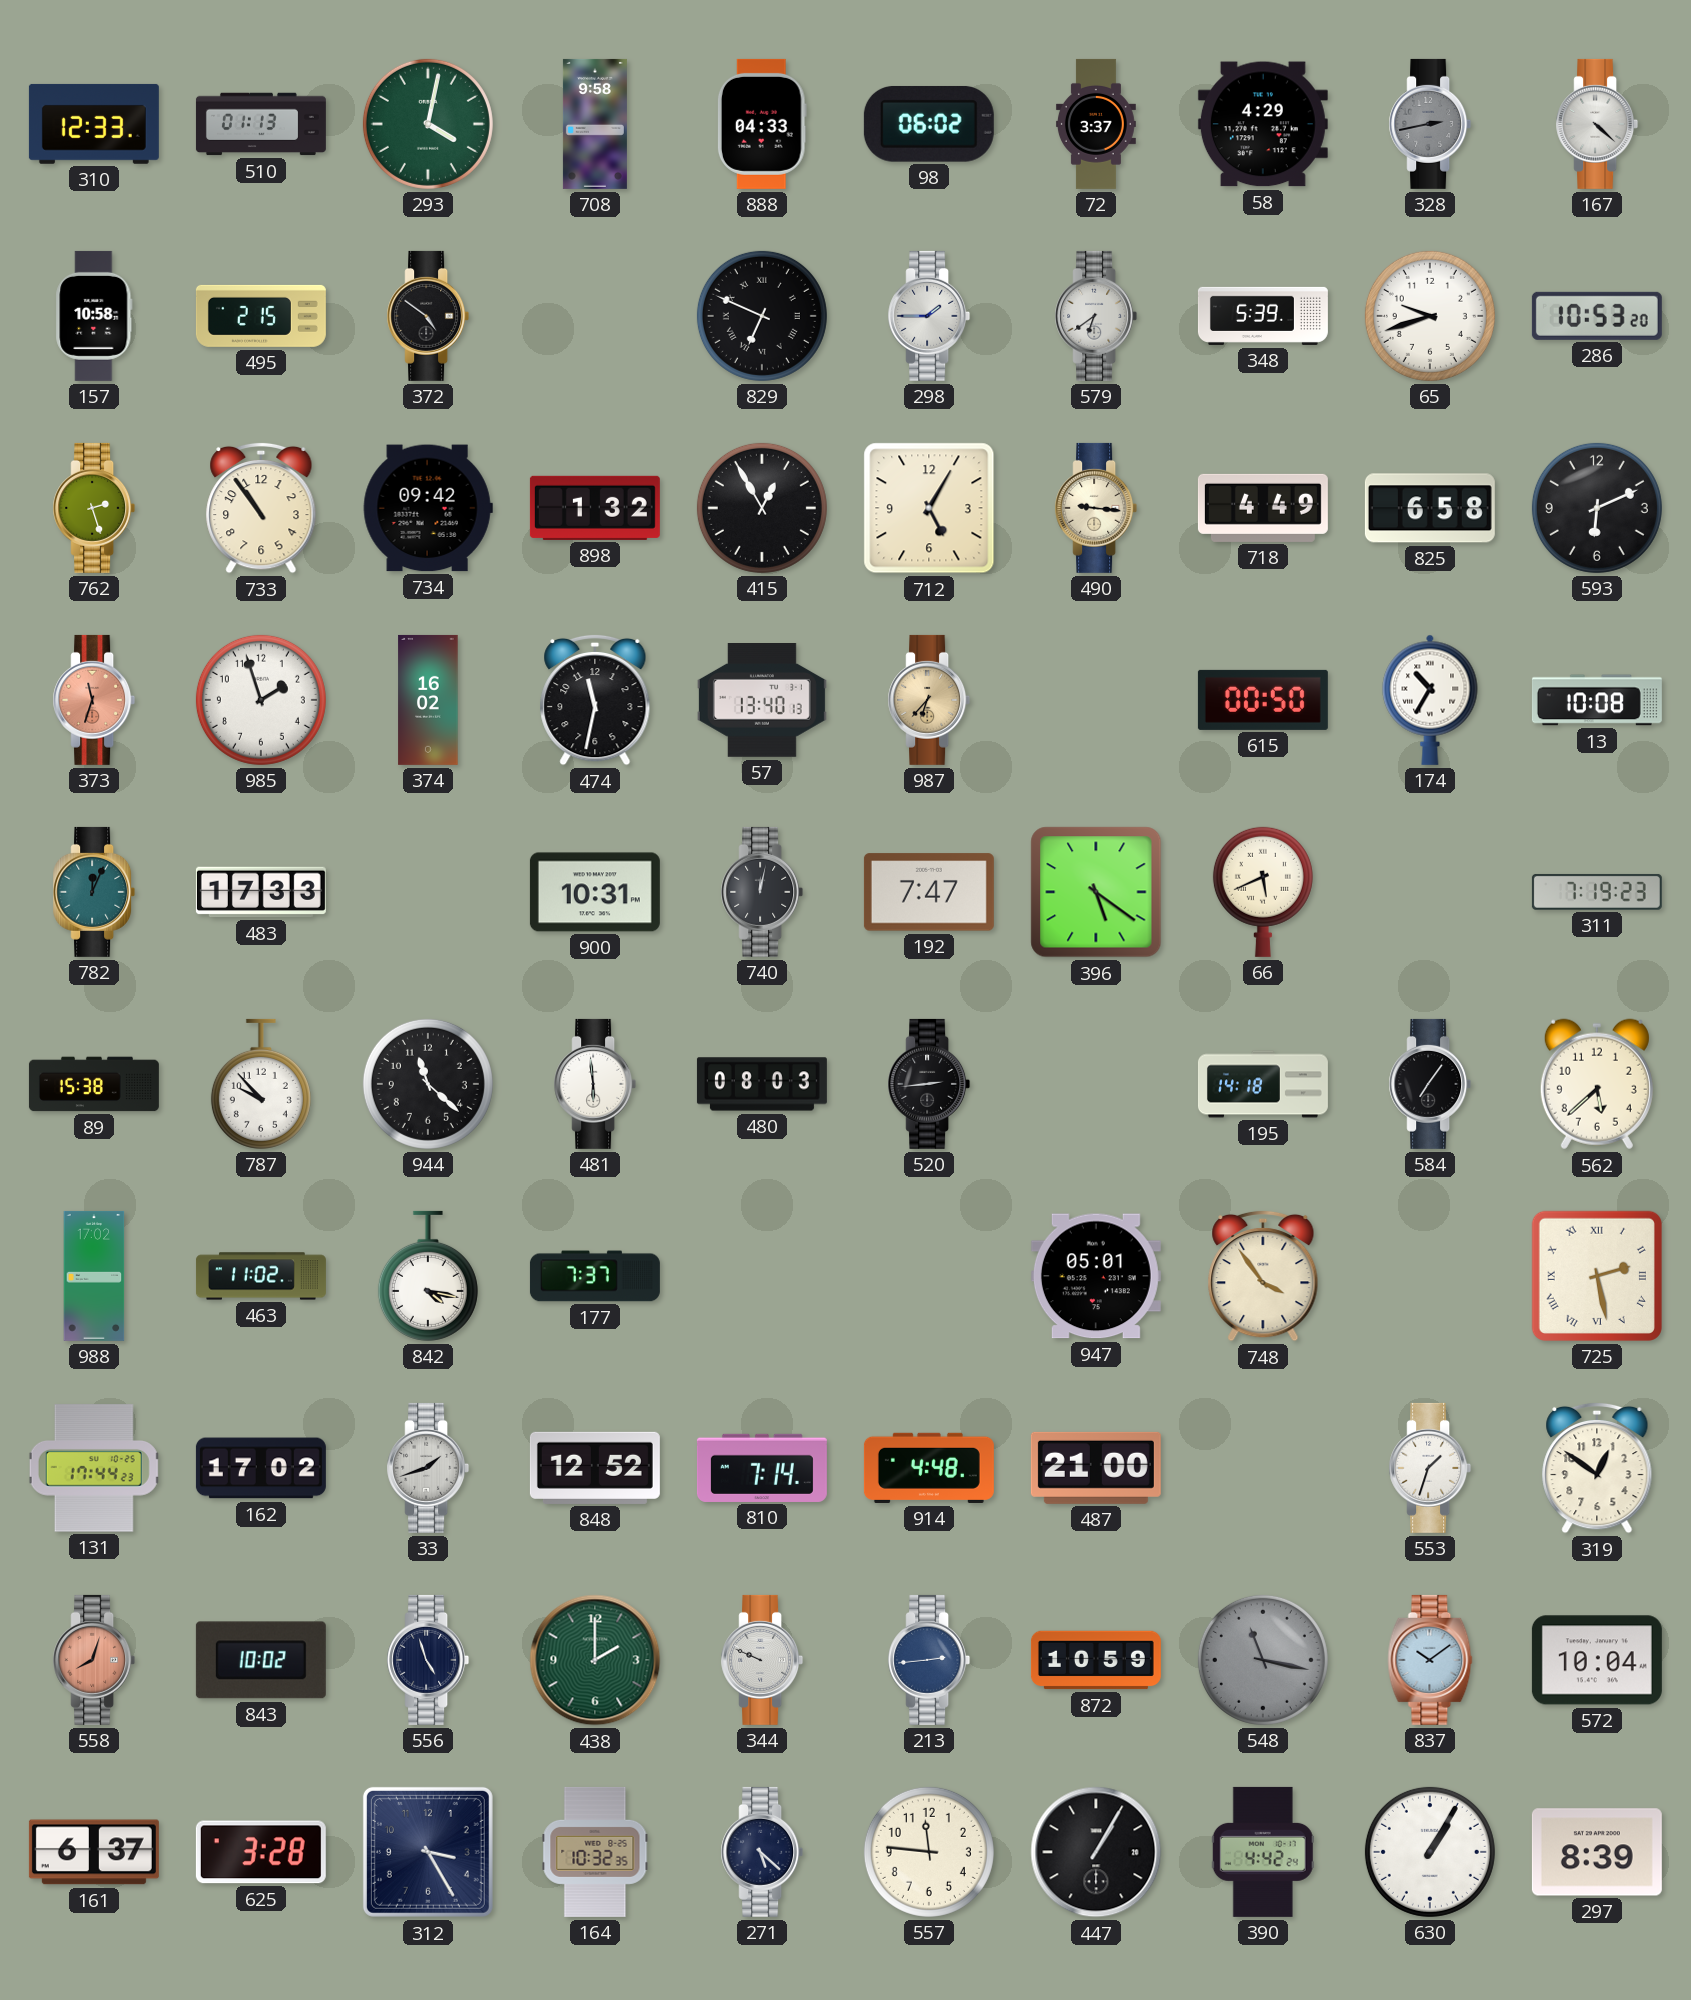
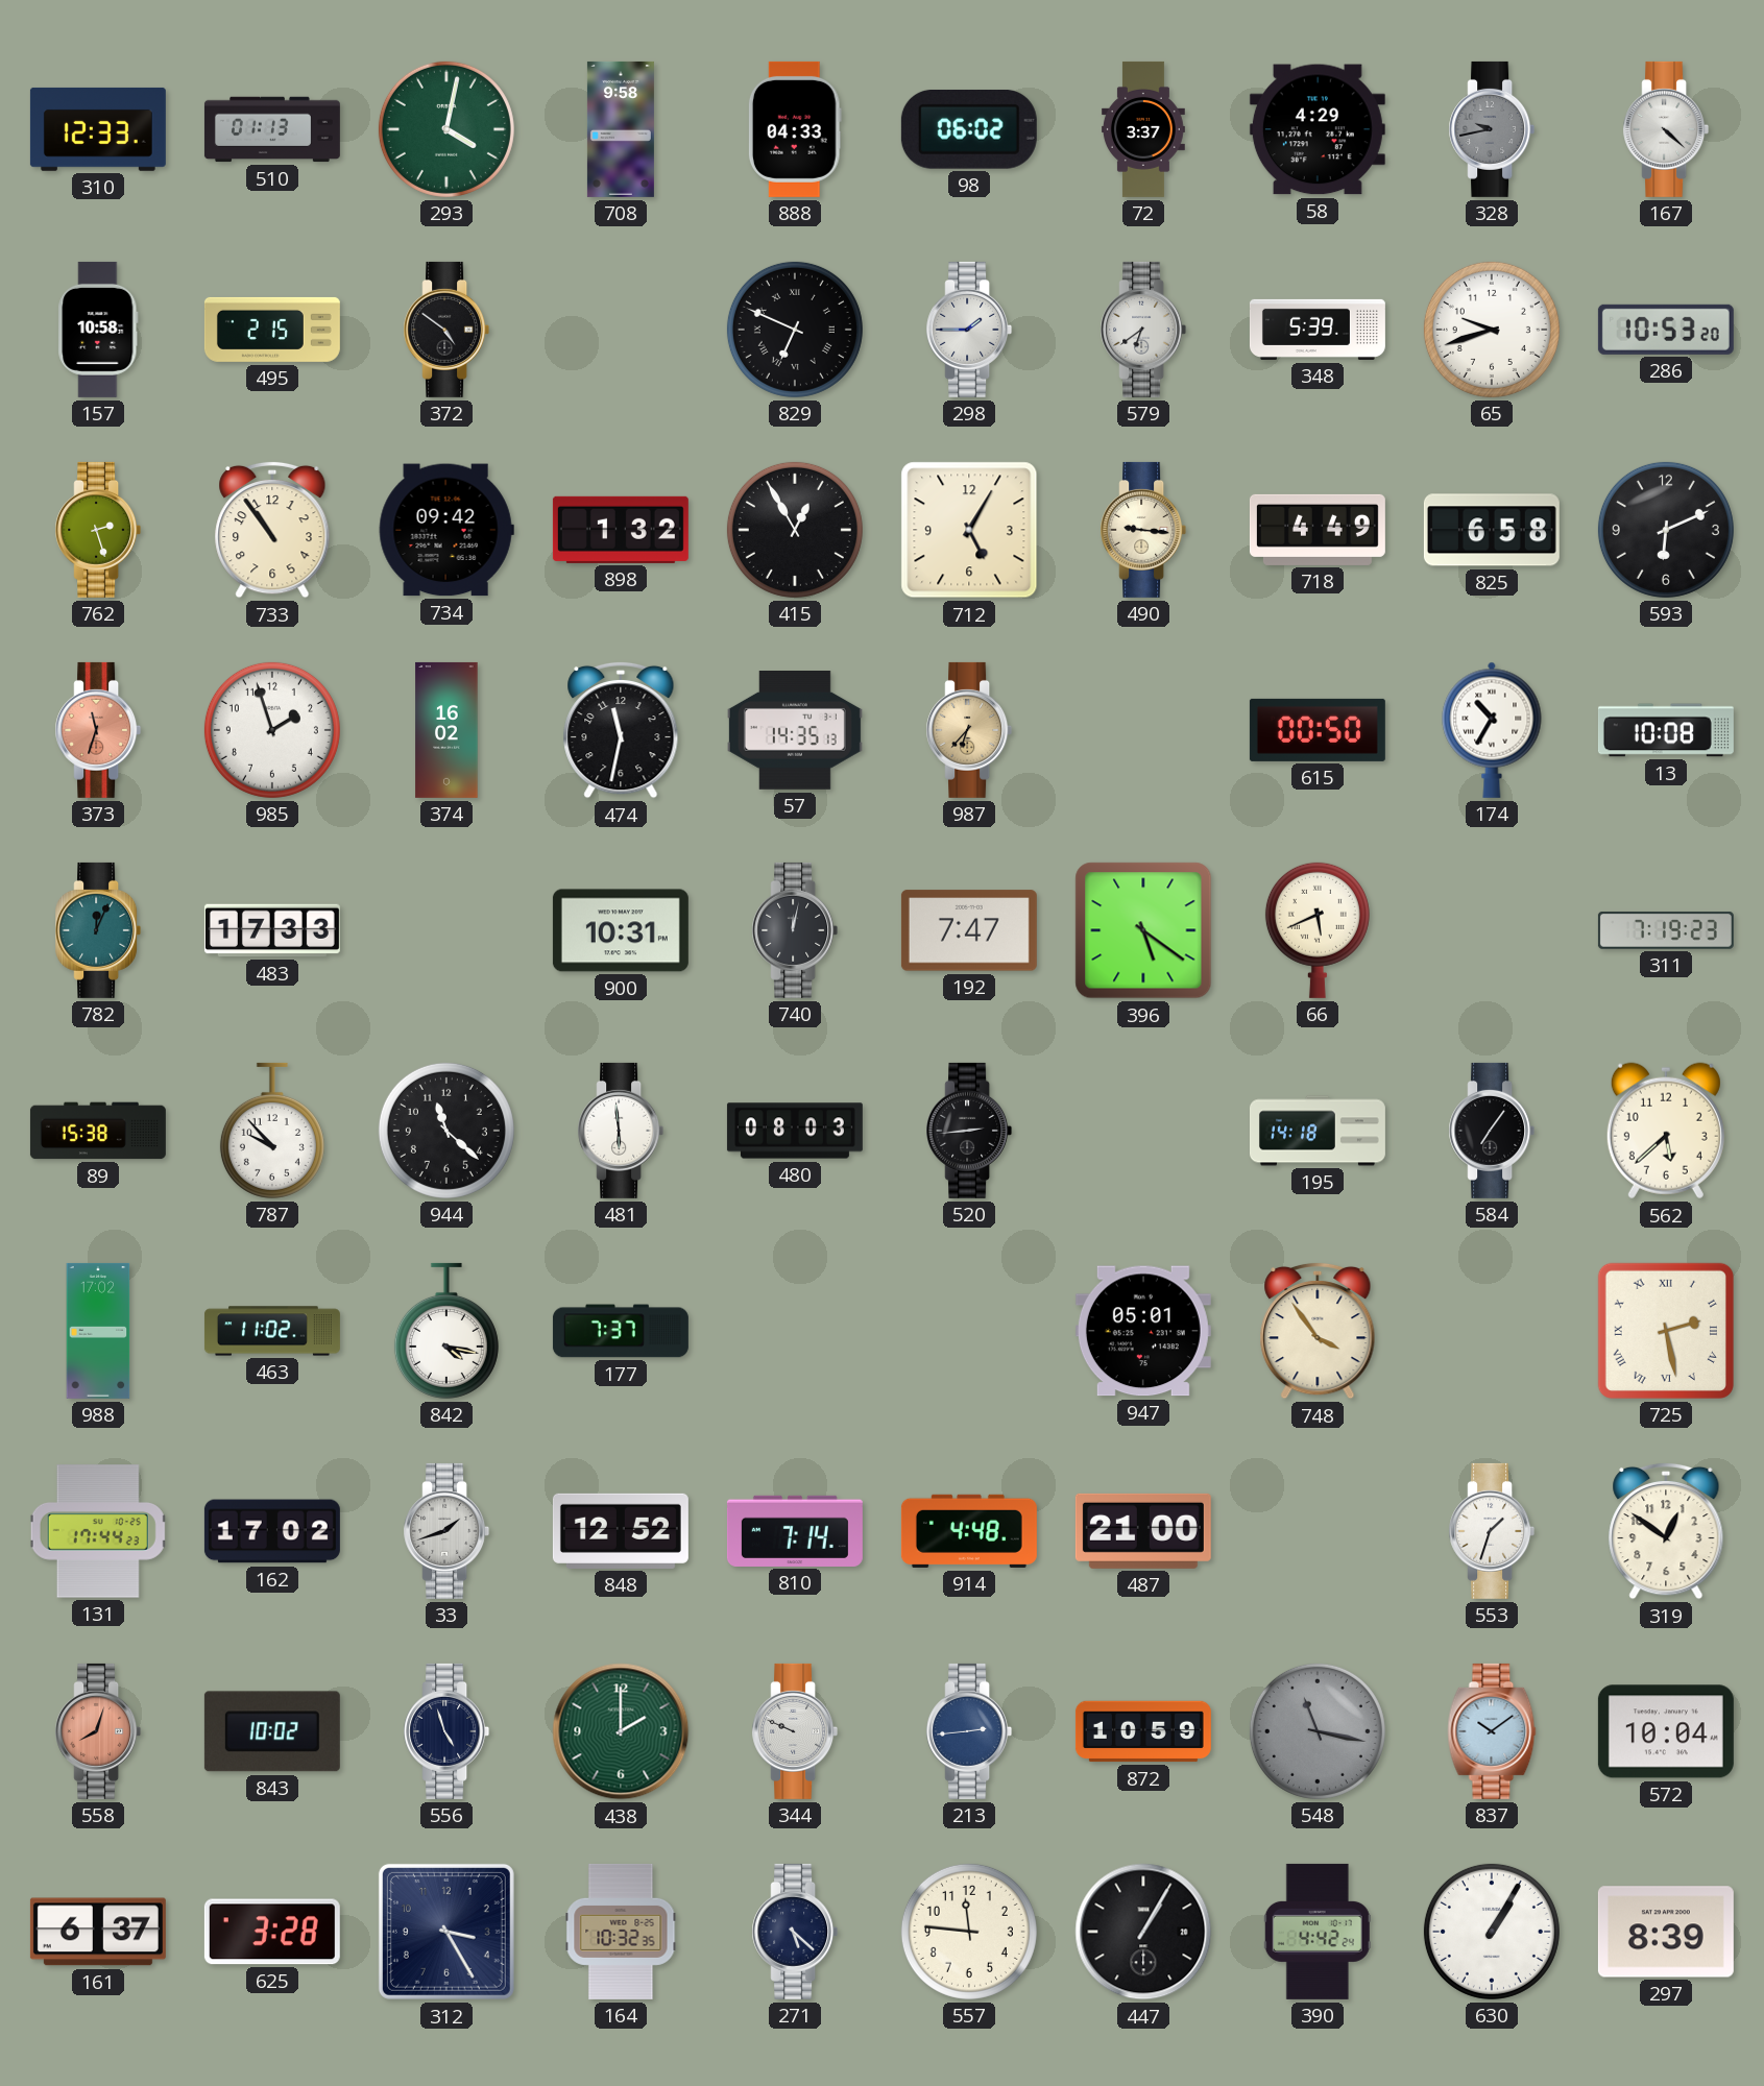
328: 2:43 -> 9:43
57: 13:40 -> 14:35
